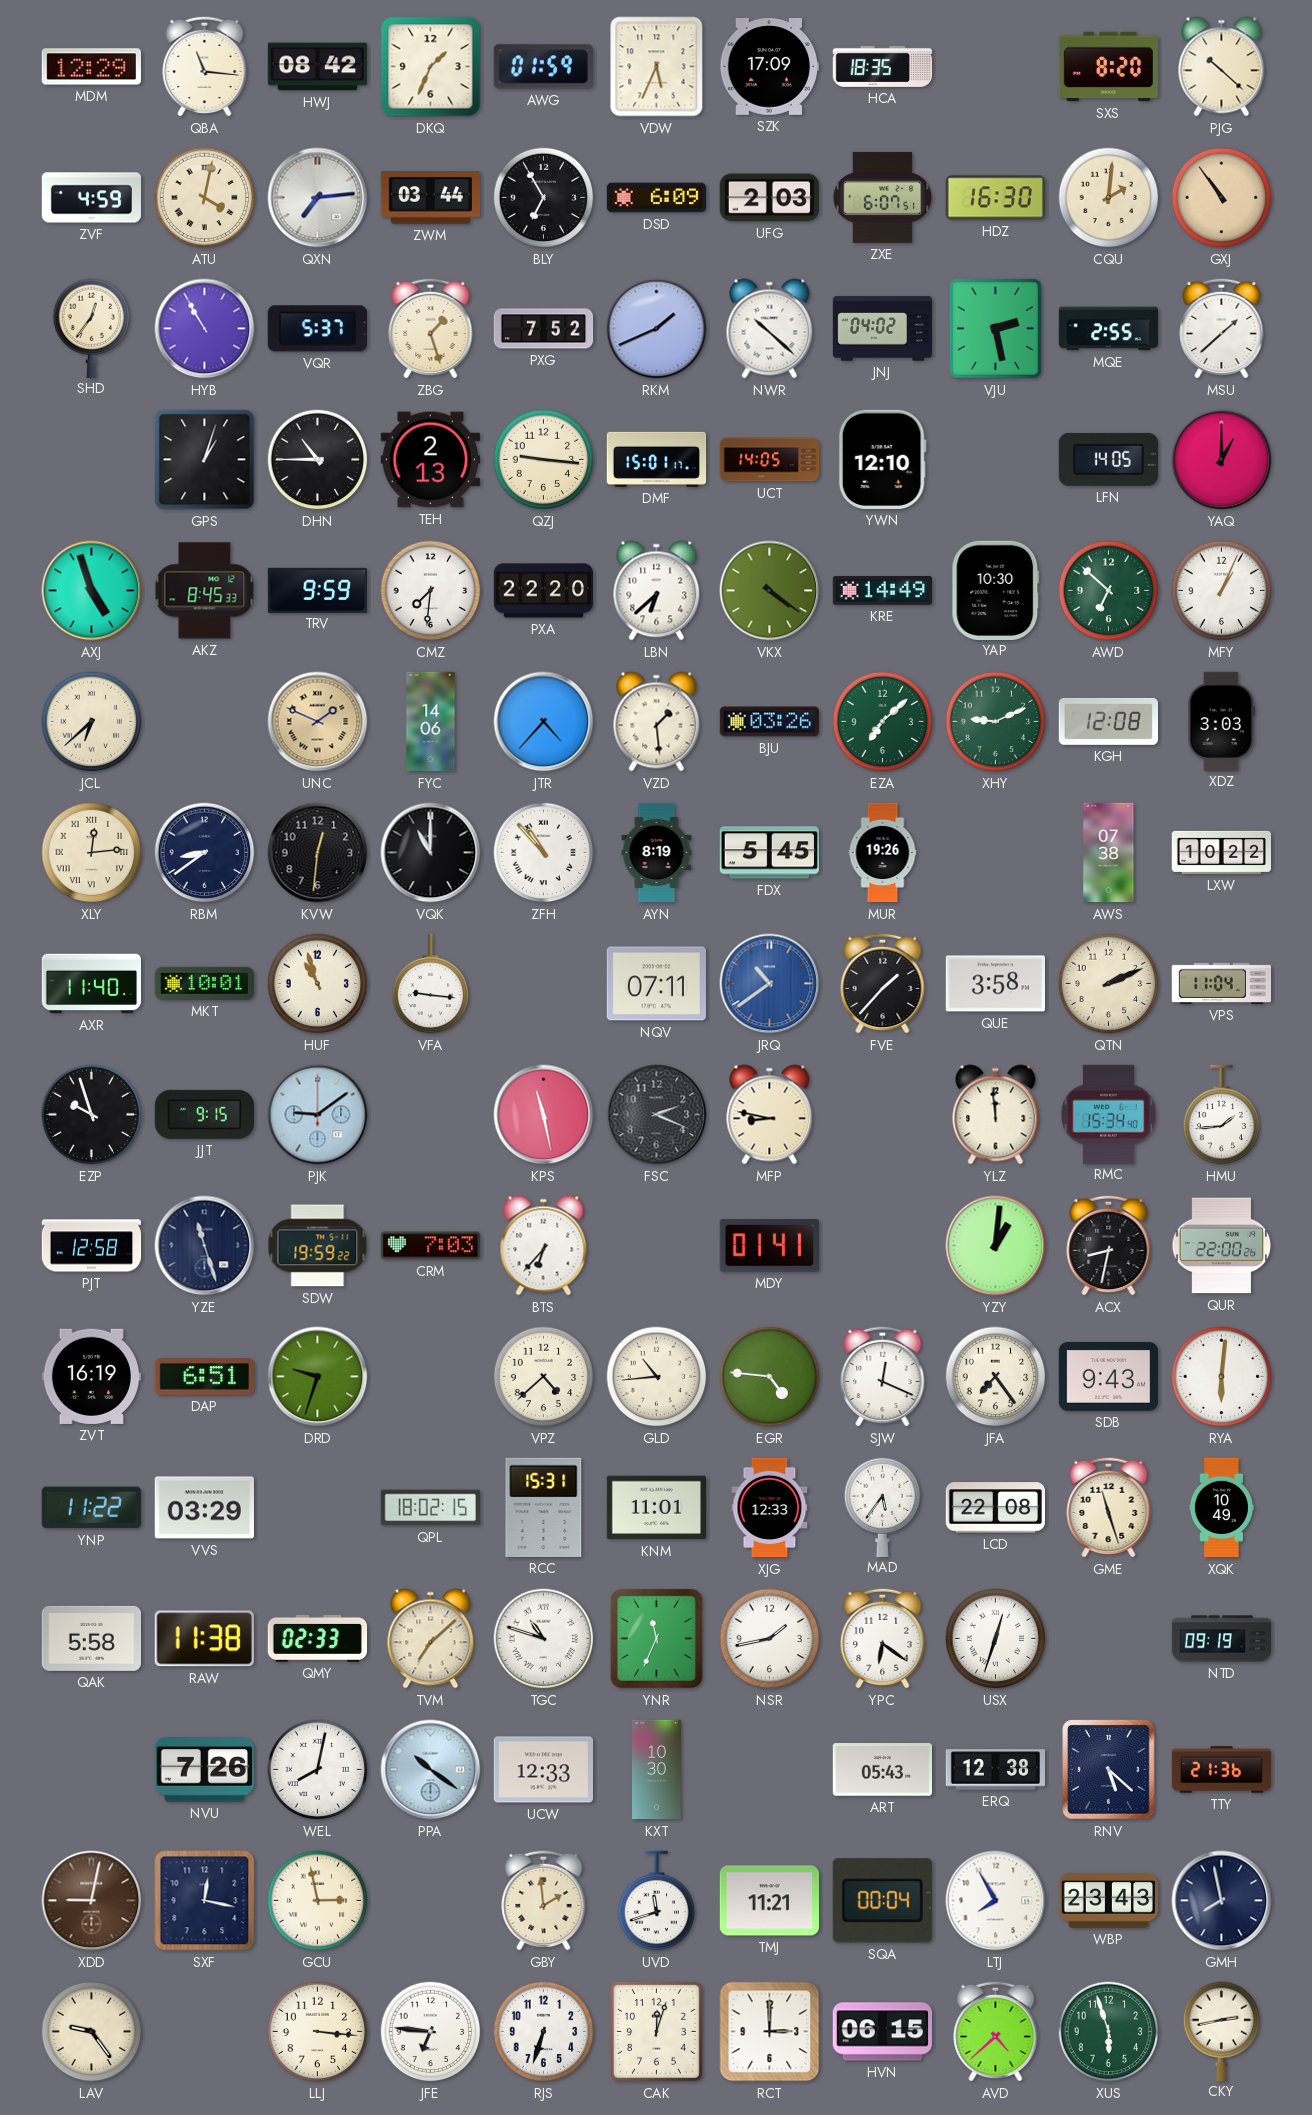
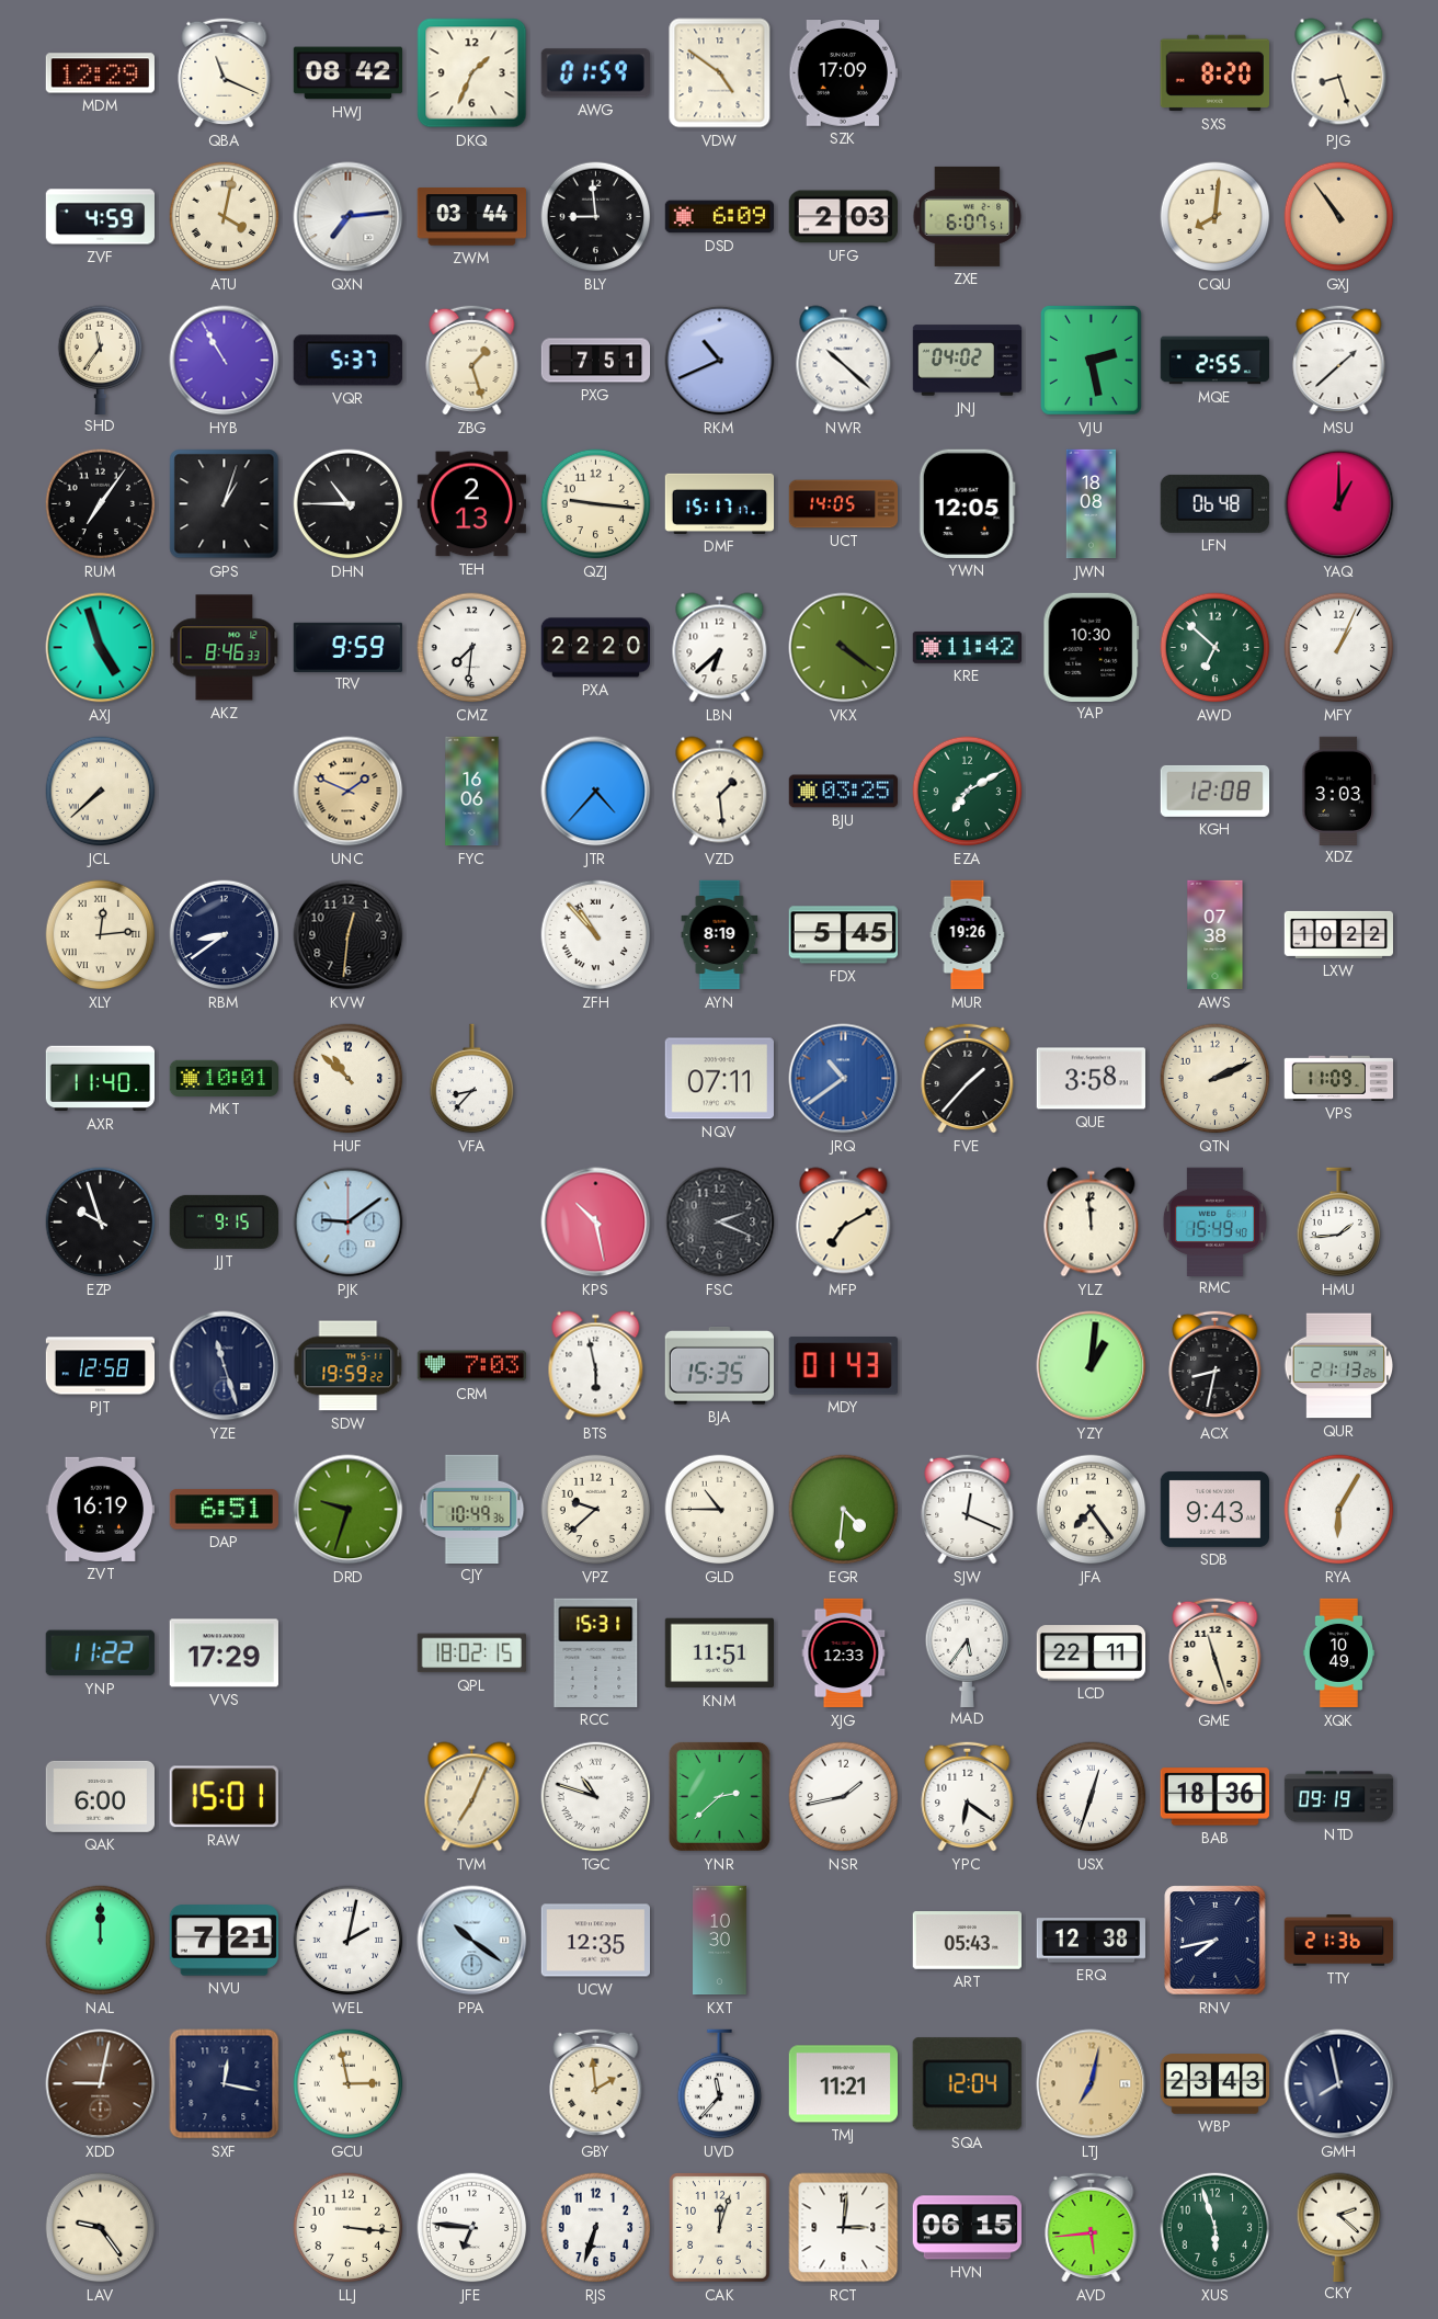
QBA: 11:16 -> 11:19
VDW: 5:34 -> 4:51
HCA: 18:35 -> none
PJG: 10:22 -> 8:27
BLY: 6:55 -> 8:59
HDZ: 16:30 -> none
CQU: 2:01 -> 8:01
SHD: 12:36 -> 11:36
PXG: 7:52 -> 7:51
RKM: 1:41 -> 10:41
RUM: none -> 7:06
DMF: 15:01 -> 15:17
YWN: 12:10 -> 12:05
JWN: none -> 18:08
LFN: 14:05 -> 06:48
AKZ: 8:45 -> 8:46
KRE: 14:49 -> 11:42
JCL: 6:38 -> 7:38
FYC: 14:06 -> 16:06
BJU: 03:26 -> 03:25
EZA: 7:08 -> 7:10
XHY: 9:11 -> none
VQK: 11:00 -> none
HUF: 10:57 -> 10:52
VFA: 9:16 -> 8:37
VPS: 11:04 -> 11:09
KPS: 11:28 -> 10:28
MFP: 8:47 -> 7:10
RMC: 15:34 -> 15:49
BTS: 6:37 -> 5:58
BJA: none -> 15:35
MDY: 01:41 -> 01:43
QUR: 22:00 -> 21:13
CJY: none -> 10:49
VPZ: 4:38 -> 9:38
GLD: 10:44 -> 10:45
EGR: 4:46 -> 4:31
RYA: 6:01 -> 6:05
VVS: 03:29 -> 17:29
KNM: 11:01 -> 11:51
LCD: 22:08 -> 22:11
QAK: 5:58 -> 6:00
RAW: 11:38 -> 15:01
QMY: 02:33 -> none
TVM: 7:08 -> 7:04
YNR: 11:34 -> 2:38
BAB: none -> 18:36
NAL: none -> 12:00
NVU: 7:26 -> 7:21
WEL: 8:02 -> 2:02
UCW: 12:33 -> 12:35
RNV: 5:22 -> 7:43
UVD: 11:42 -> 11:37
SQA: 00:04 -> 12:04
LTJ: 7:55 -> 7:02
LTJ dial: white -> champagne
RCT: 3:00 -> 3:01
AVD: 4:38 -> 5:44
CKY: 2:43 -> 2:22
